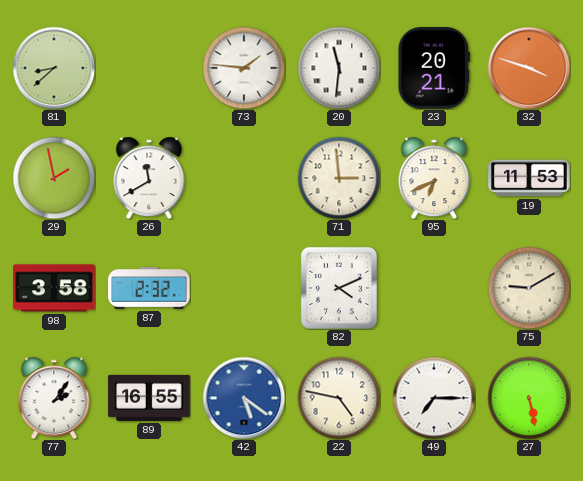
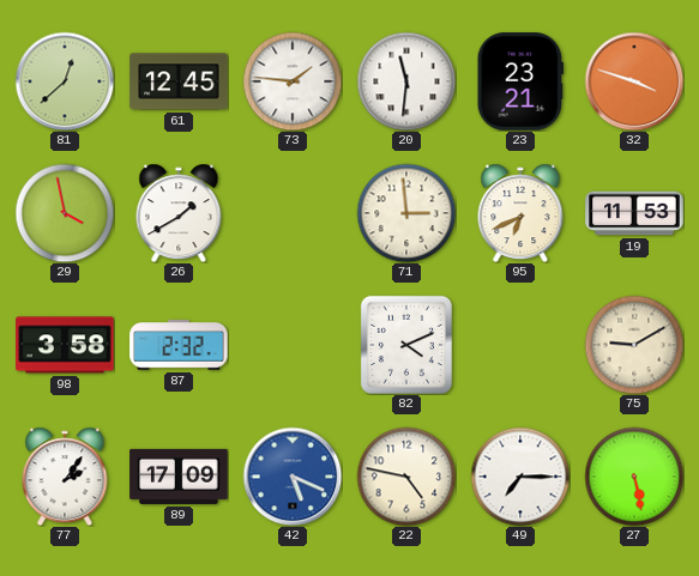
81: 8:38 -> 12:38
61: none -> 12:45
23: 20:21 -> 23:21
29: 1:58 -> 3:58
26: 11:40 -> 1:40
89: 16:55 -> 17:09
42: 5:21 -> 5:19
